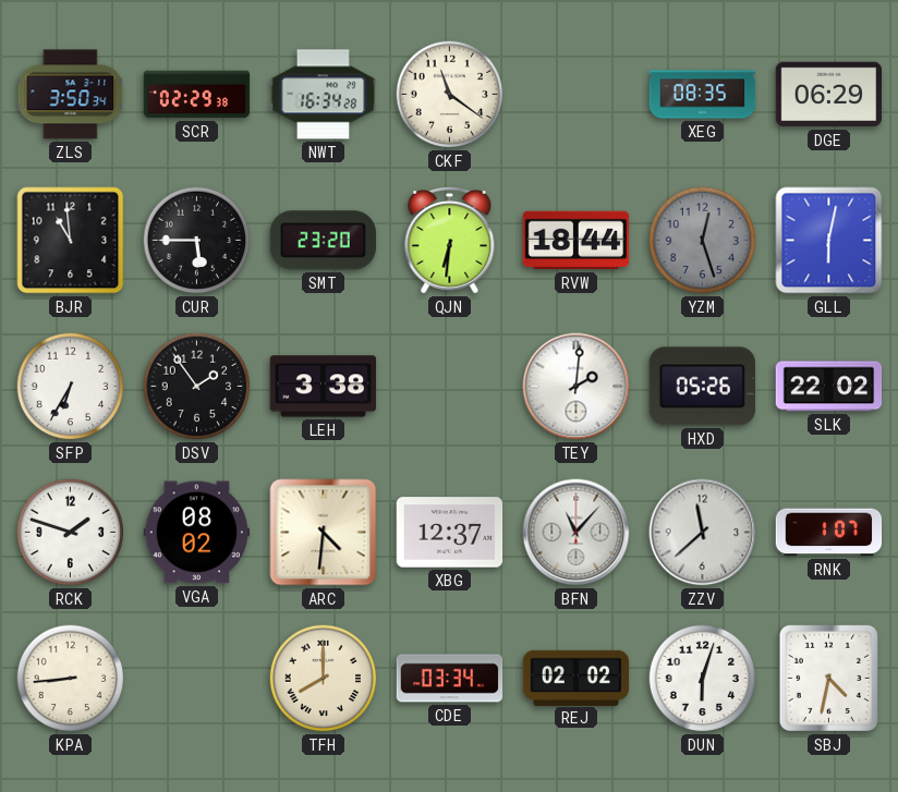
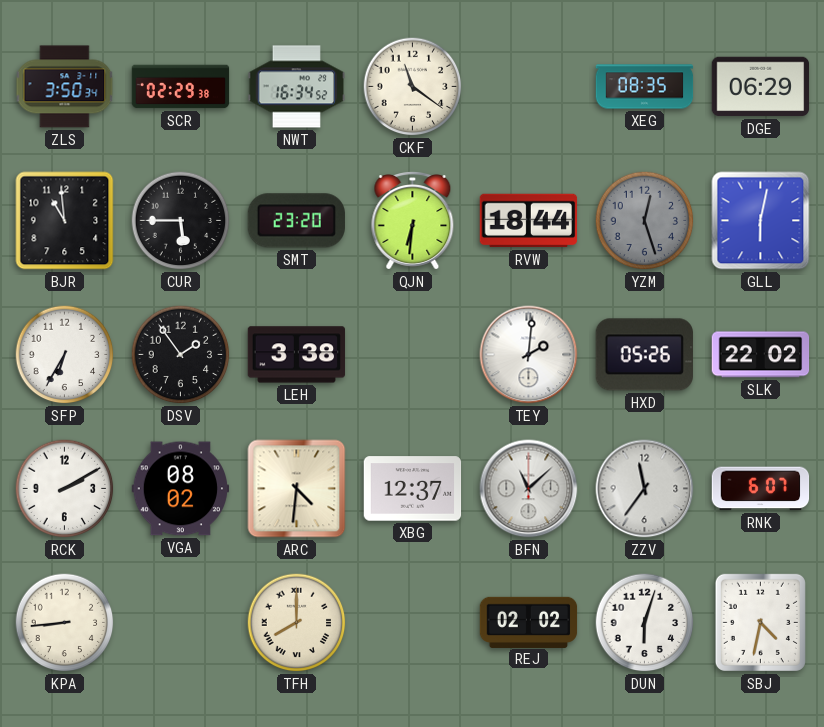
NWT: 16:34:28 -> 16:34:52
RCK: 1:48 -> 2:10
BFN: 11:07 -> 11:08
ZZV: 11:38 -> 11:36
RNK: 1:07 -> 6:07
CDE: 03:34 -> none
